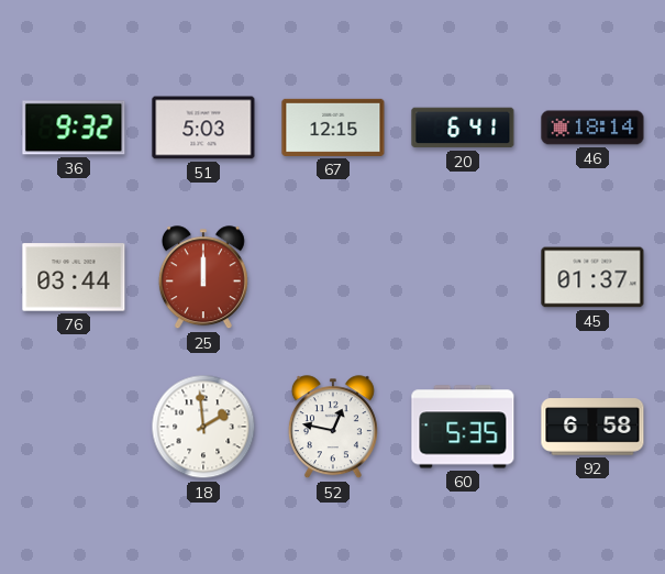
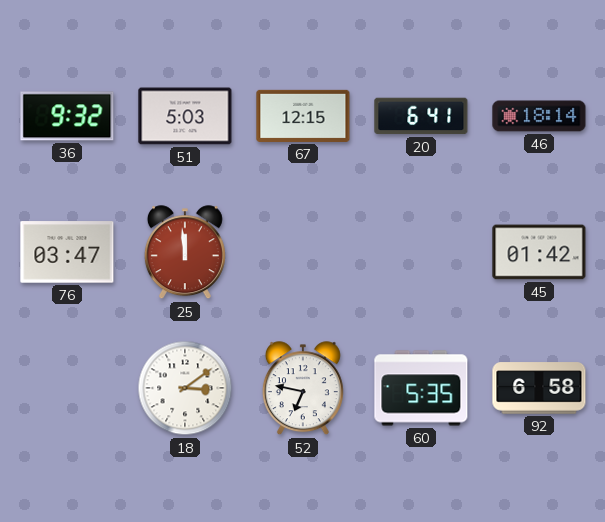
76: 03:44 -> 03:47
25: 12:00 -> 11:59
45: 01:37 -> 01:42
18: 1:59 -> 3:09
52: 12:47 -> 6:47
